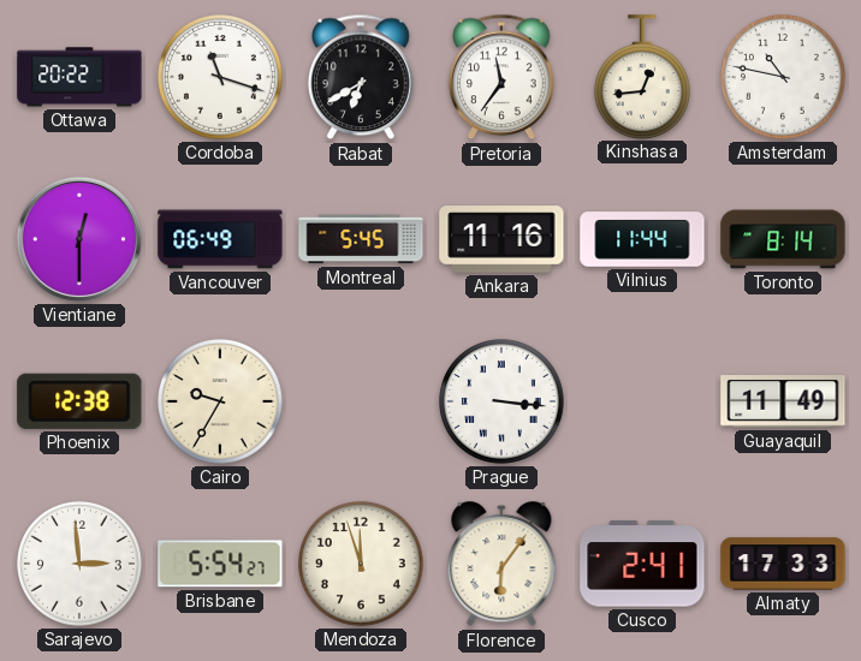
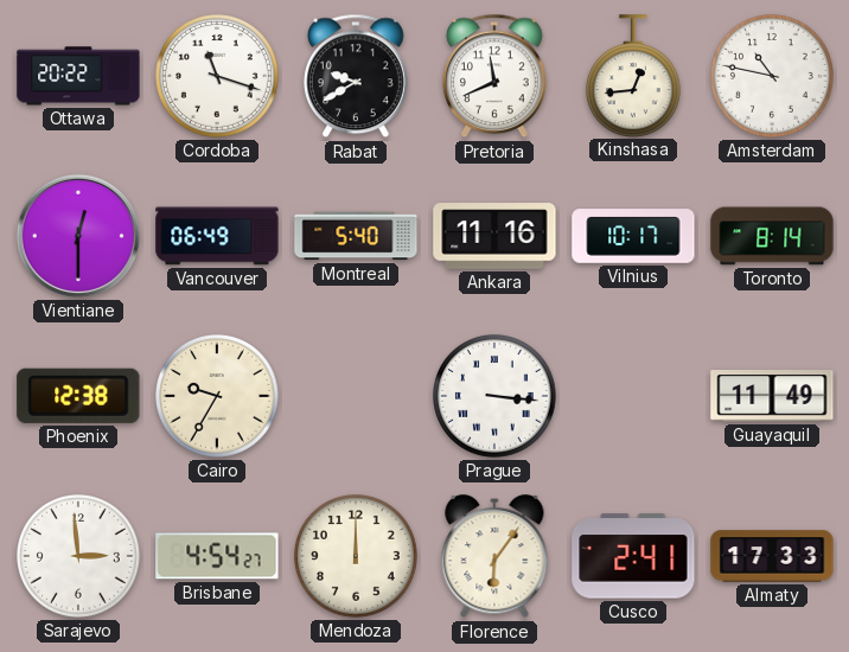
Rabat: 6:40 -> 9:40
Pretoria: 11:36 -> 11:41
Montreal: 5:45 -> 5:40
Vilnius: 11:44 -> 10:17
Brisbane: 5:54 -> 4:54
Mendoza: 11:57 -> 12:00
